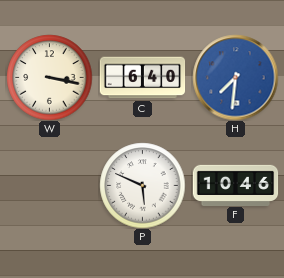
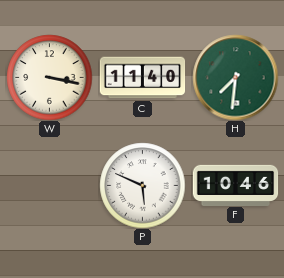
C: 6:40 -> 11:40
H dial: blue -> green
